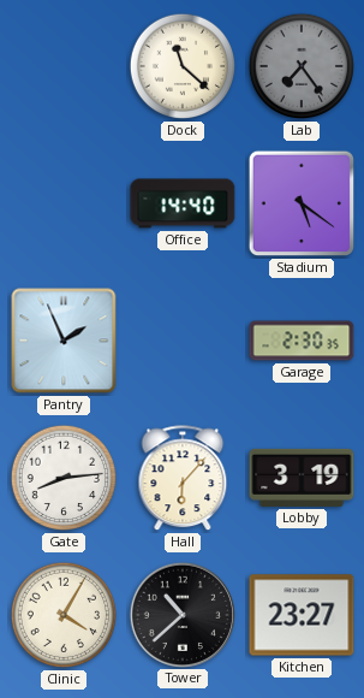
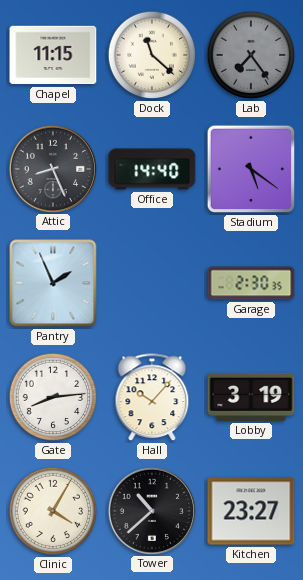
Chapel: none -> 11:15
Attic: none -> 8:26
Hall: 6:07 -> 10:07
